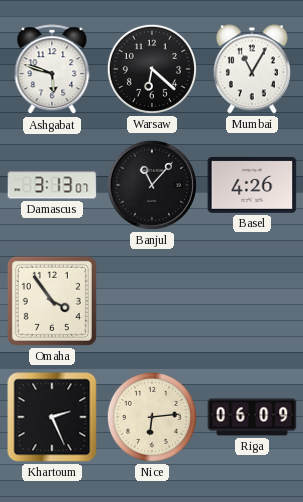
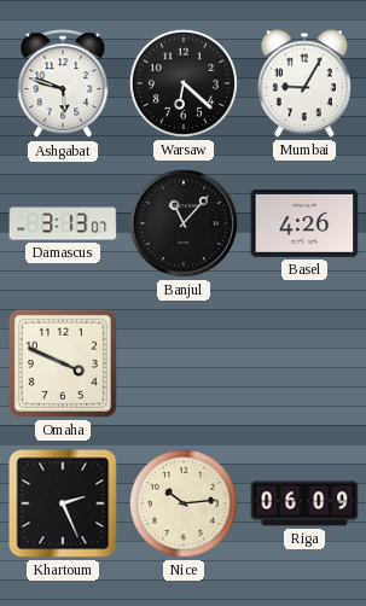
Mumbai: 11:05 -> 9:05
Omaha: 3:54 -> 3:49
Nice: 6:14 -> 10:14
